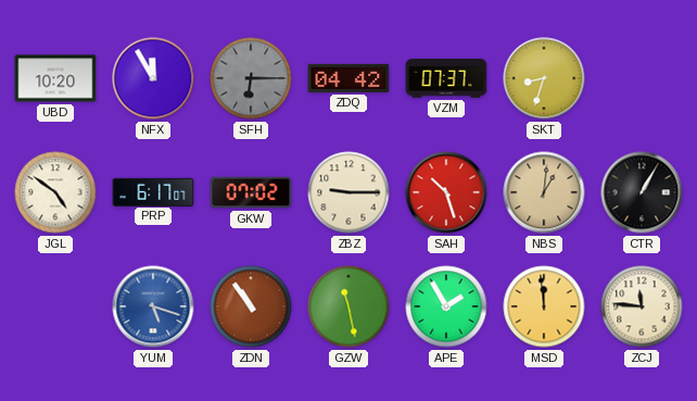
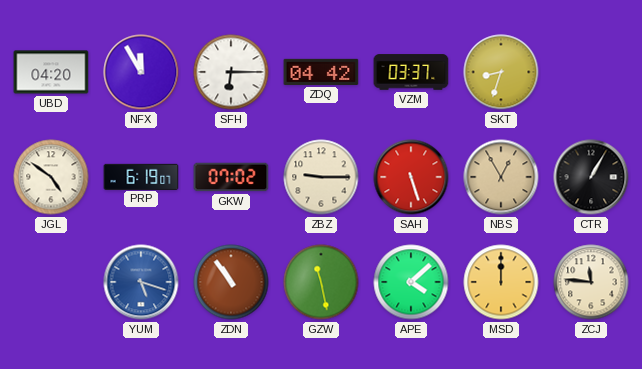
UBD: 10:20 -> 04:20
SFH dial: grey -> white
VZM: 07:37 -> 03:37
PRP: 6:17 -> 6:19
SAH: 10:27 -> 5:27
NBS: 1:01 -> 12:55
APE: 1:55 -> 4:08
MSD: 11:59 -> 12:00
